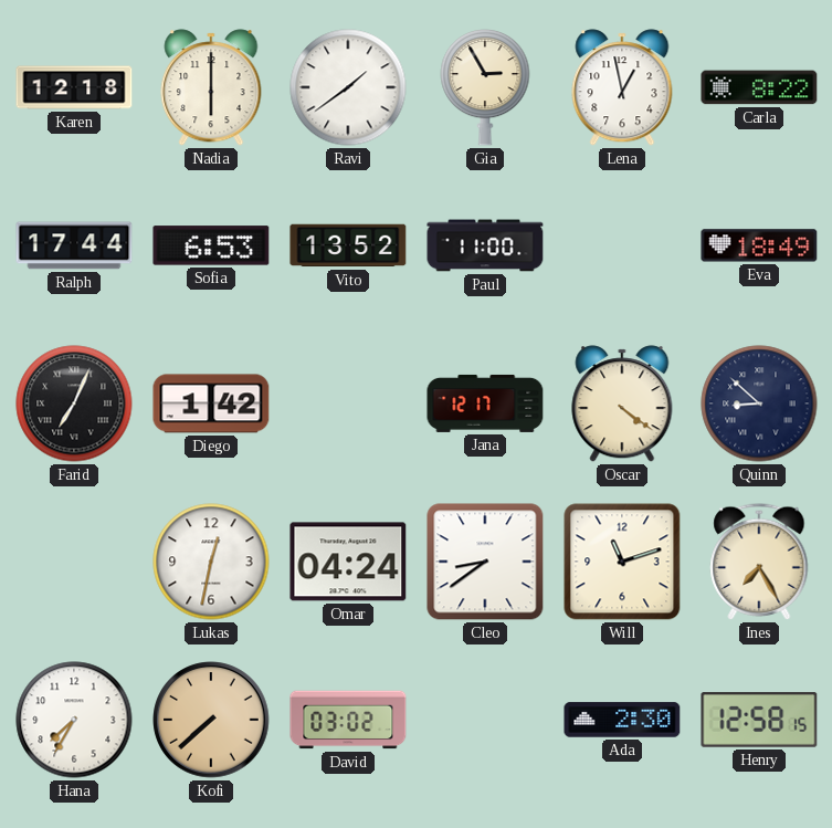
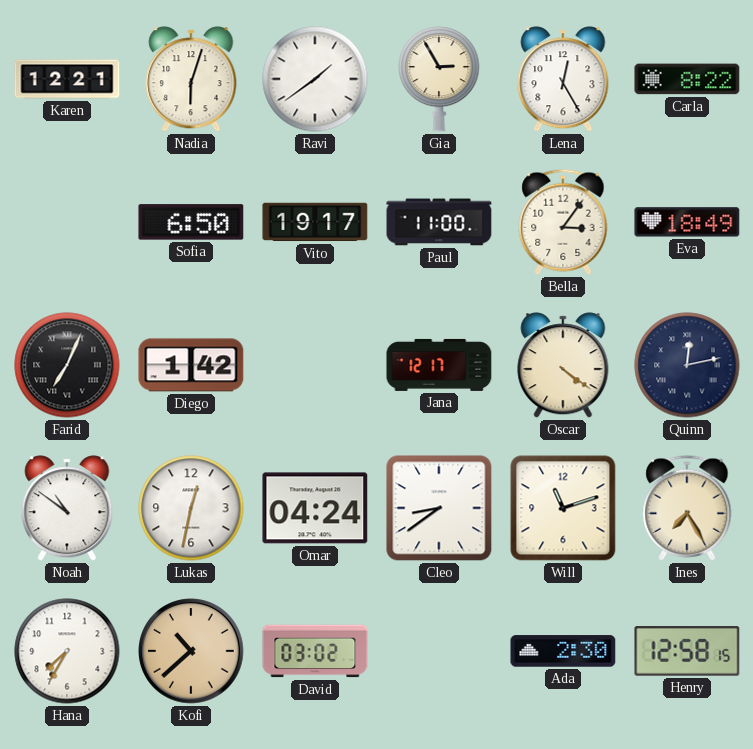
Karen: 12:18 -> 12:21
Nadia: 6:00 -> 6:03
Lena: 12:58 -> 12:25
Ralph: 17:44 -> none
Sofia: 6:53 -> 6:50
Vito: 13:52 -> 19:17
Bella: none -> 3:06
Quinn: 8:52 -> 12:13
Noah: none -> 10:51
Kofi: 7:38 -> 10:38
